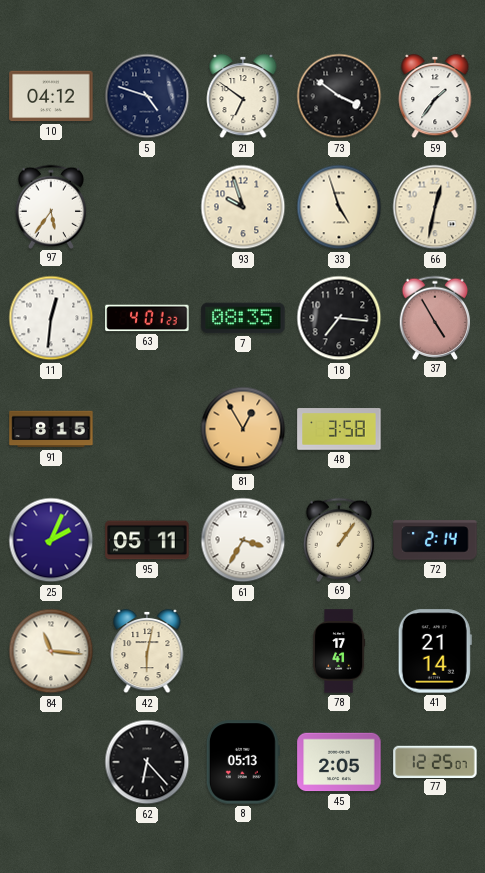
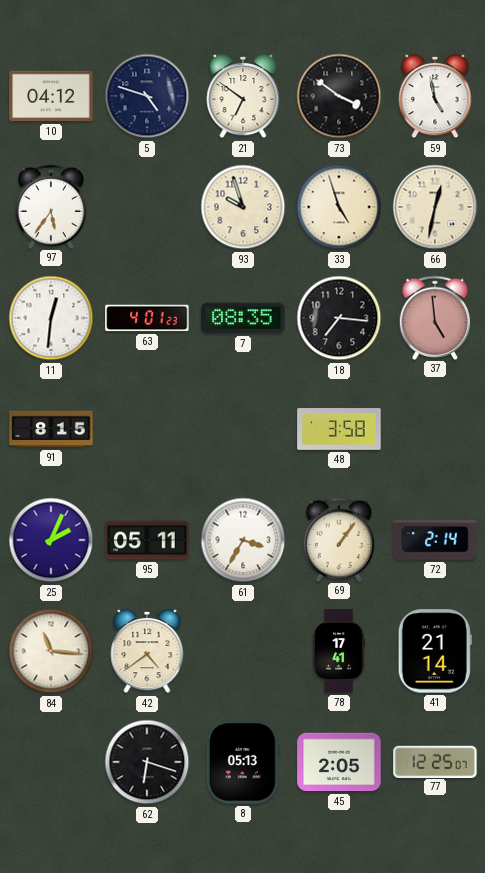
59: 1:36 -> 4:58
37: 4:55 -> 4:59
81: 12:55 -> none
42: 6:02 -> 4:39
62: 6:23 -> 6:18
